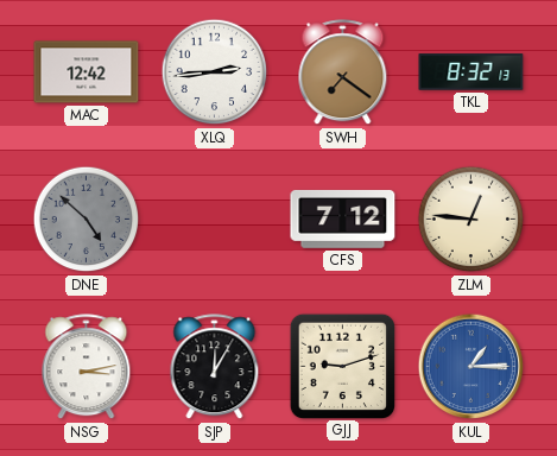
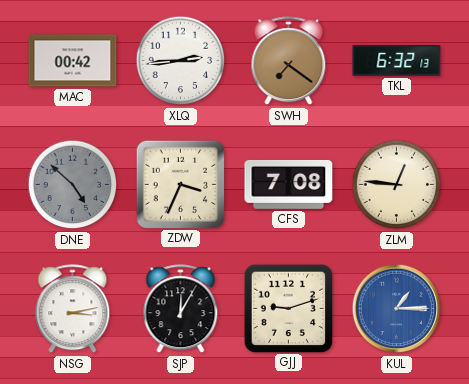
MAC: 12:42 -> 00:42
TKL: 8:32 -> 6:32
ZDW: none -> 3:34
CFS: 7:12 -> 7:08
